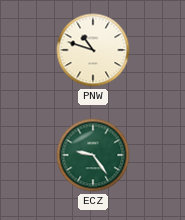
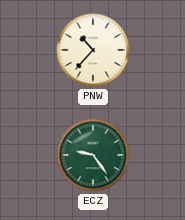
PNW: 10:48 -> 10:37
